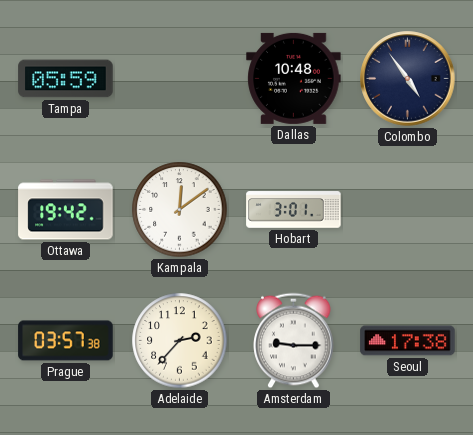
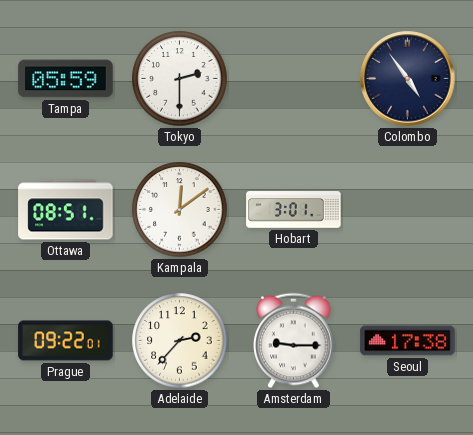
Tokyo: none -> 2:30
Dallas: 10:48 -> none
Ottawa: 19:42 -> 08:51
Prague: 03:57 -> 09:22
